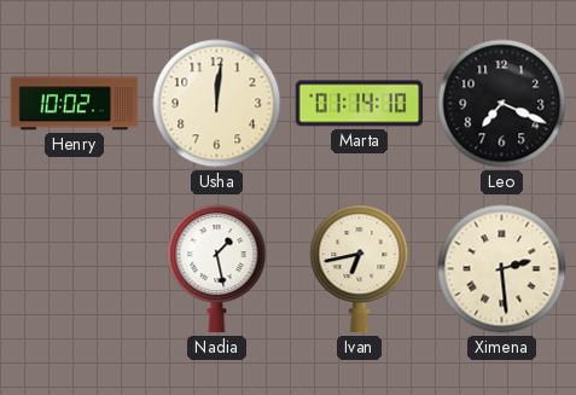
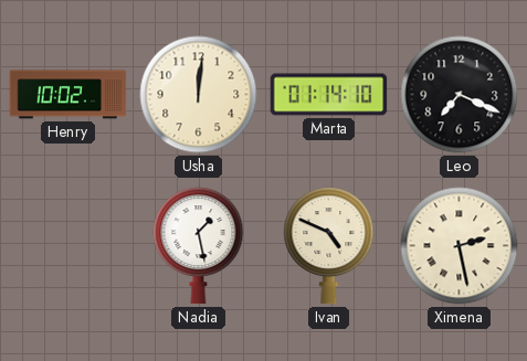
Ivan: 6:43 -> 4:49
Ximena: 2:29 -> 2:28
